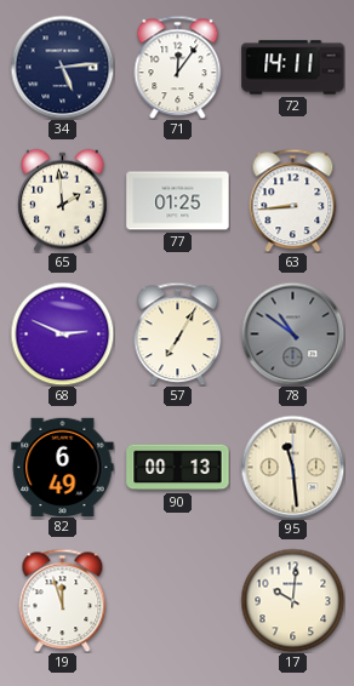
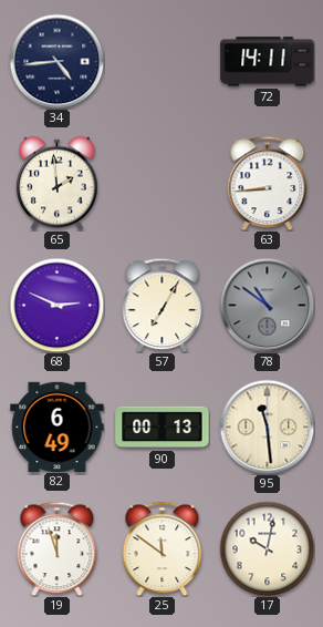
34: 5:14 -> 4:44
71: 12:06 -> none
77: 01:25 -> none
25: none -> 11:51
17: 10:01 -> 10:02
